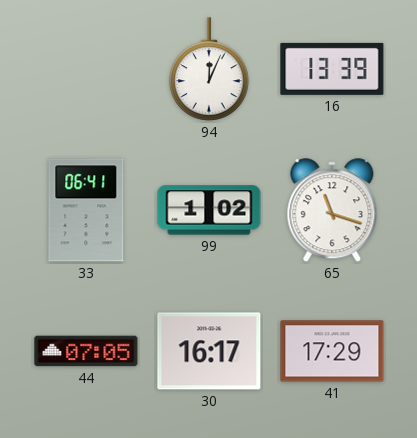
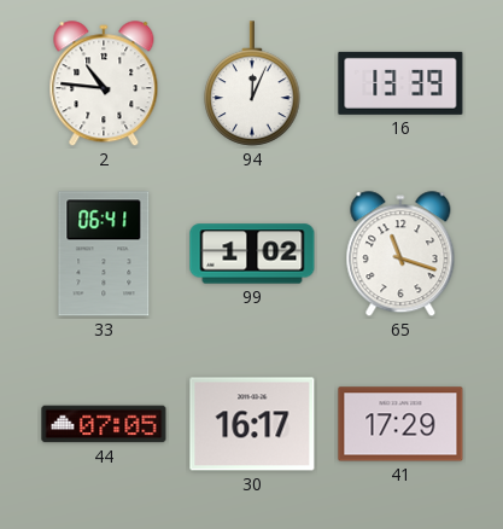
2: none -> 10:46
